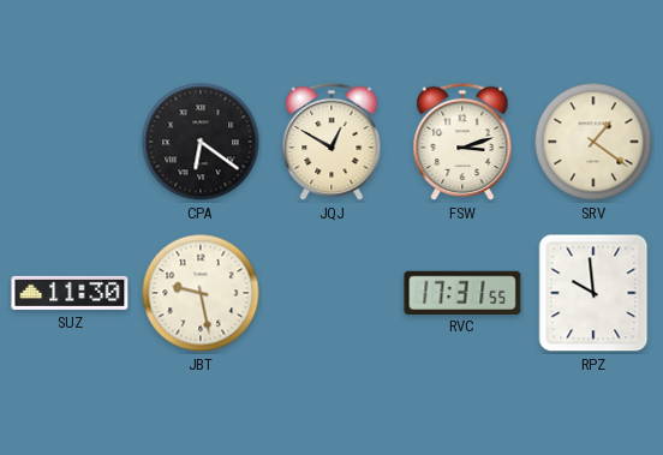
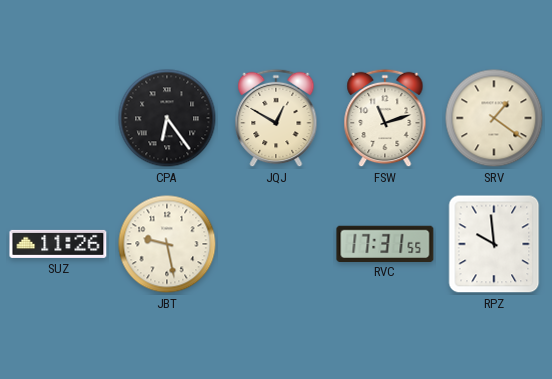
CPA: 6:21 -> 6:24
FSW: 3:12 -> 11:12
SUZ: 11:30 -> 11:26
